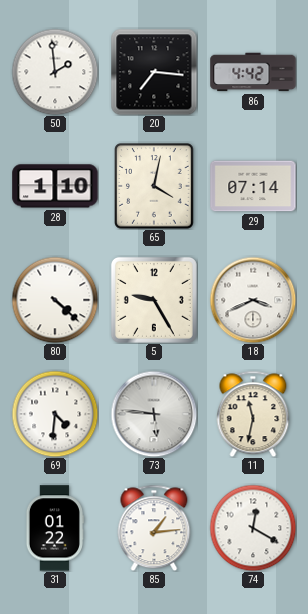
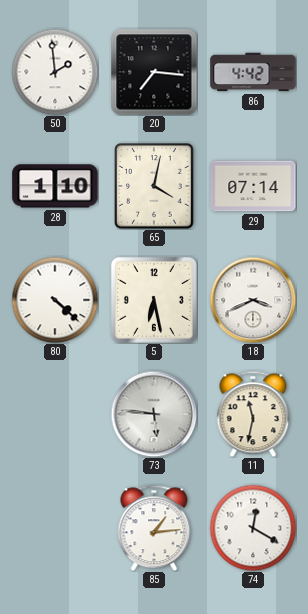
5: 9:25 -> 6:28
69: 4:31 -> none
31: 01:22 -> none
